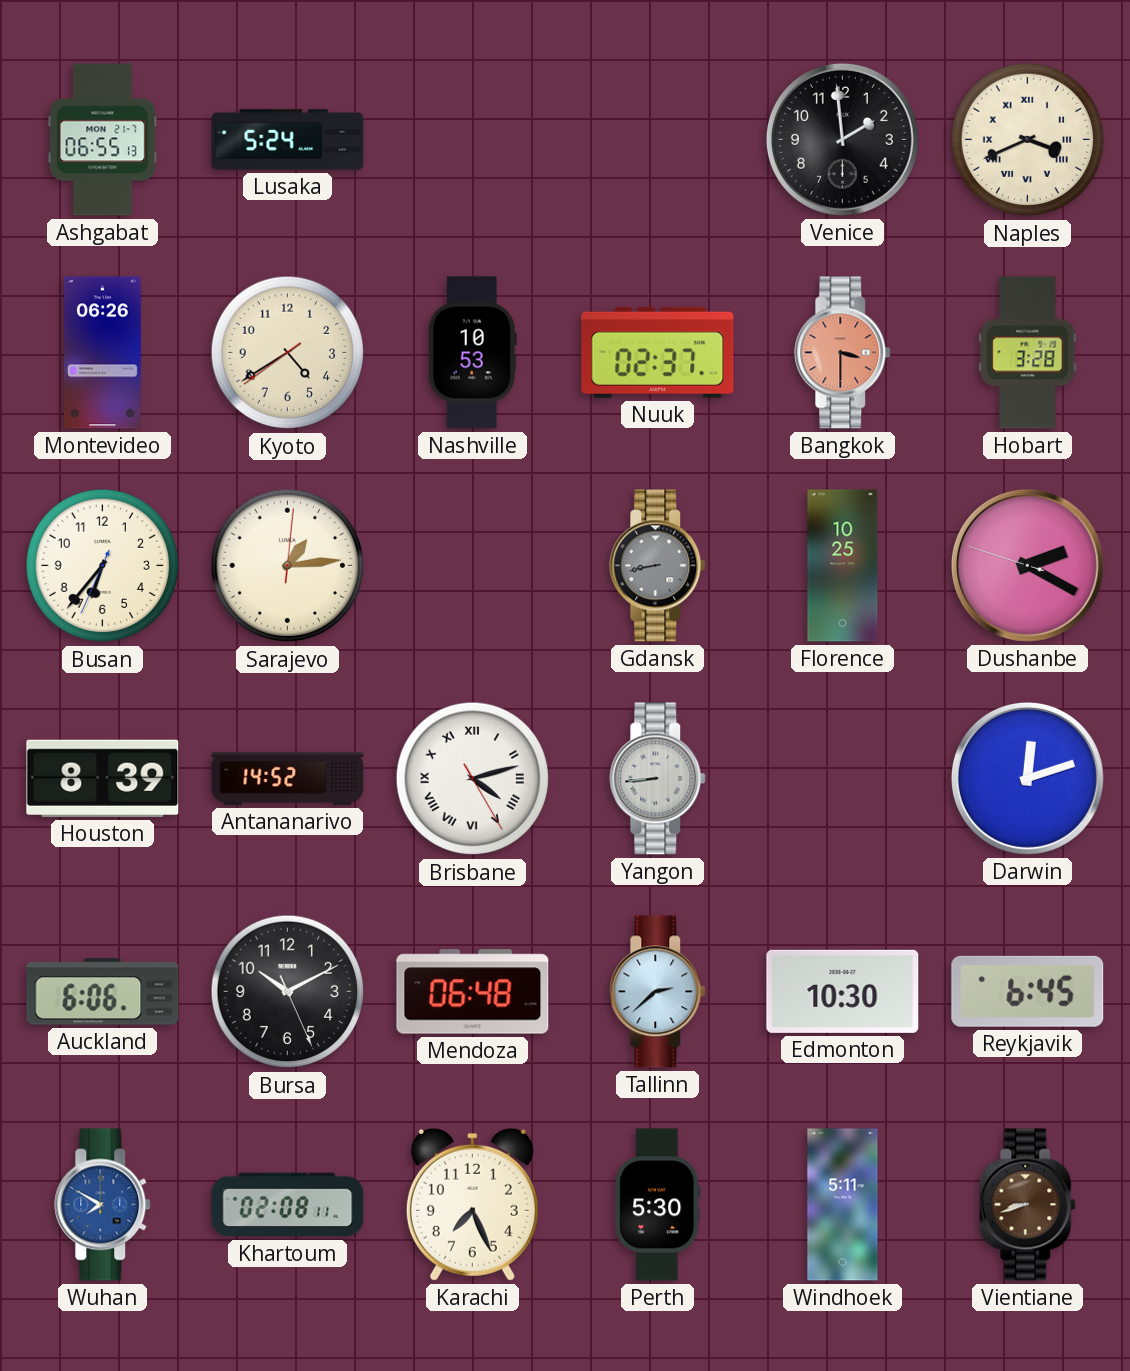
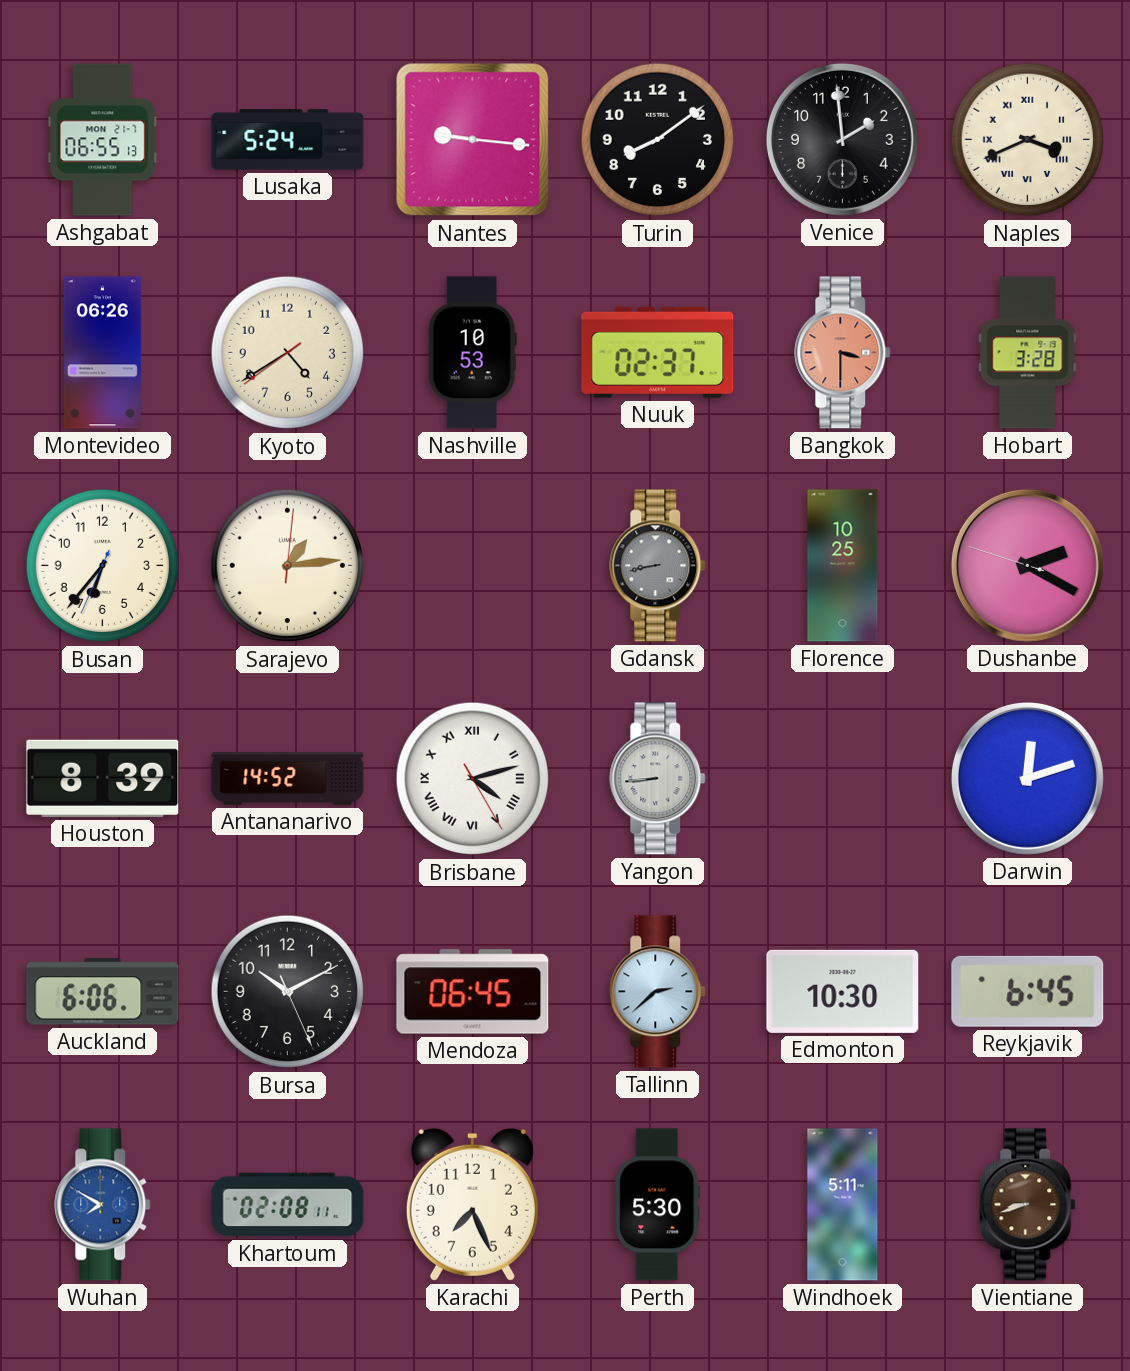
Nantes: none -> 9:16
Turin: none -> 8:09
Mendoza: 06:48 -> 06:45
